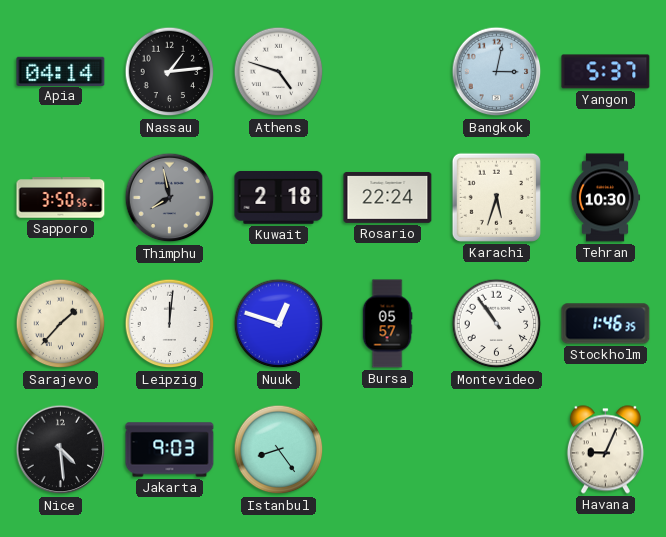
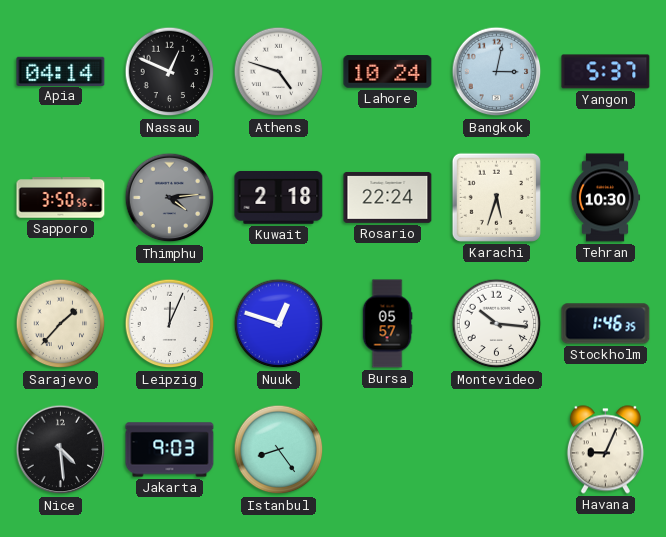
Nassau: 1:14 -> 12:49
Lahore: none -> 10:24
Thimphu: 7:58 -> 4:14
Leipzig: 12:01 -> 12:04
Montevideo: 10:54 -> 10:16
